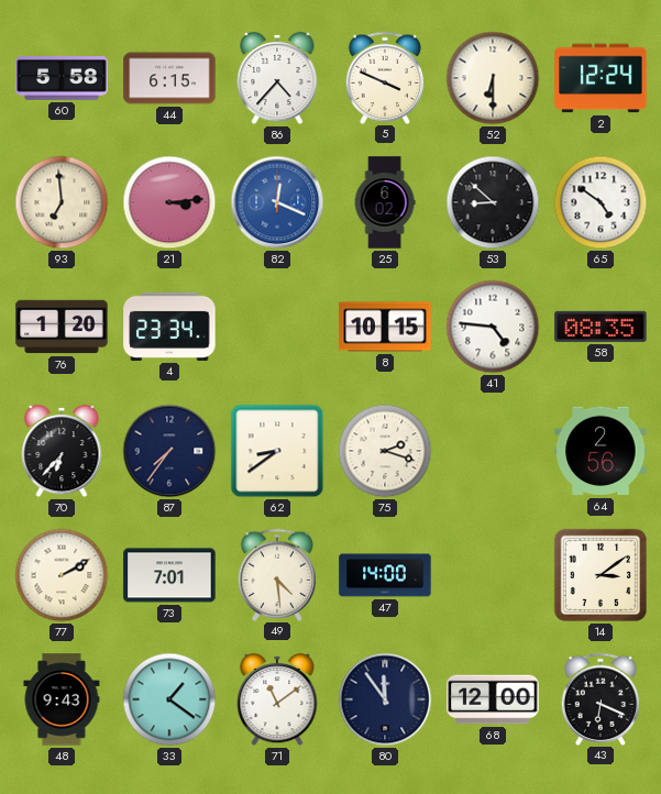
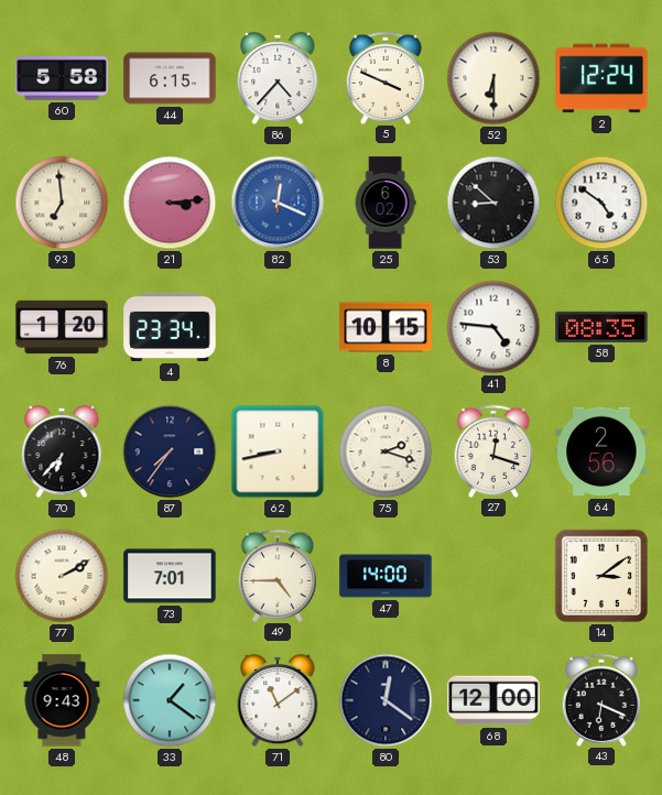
62: 8:39 -> 8:43
27: none -> 12:18
49: 4:29 -> 4:45
80: 11:54 -> 12:21
